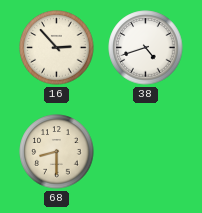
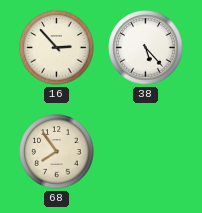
38: 4:42 -> 5:23
68: 8:30 -> 7:54
